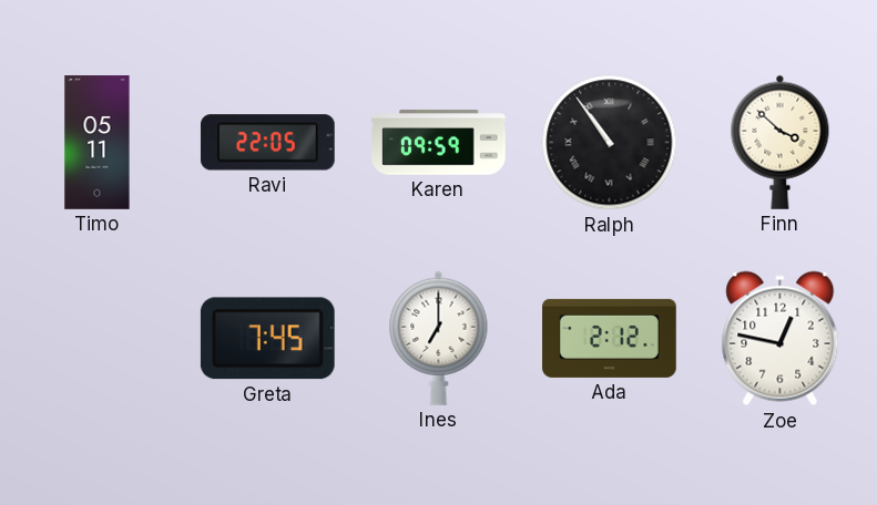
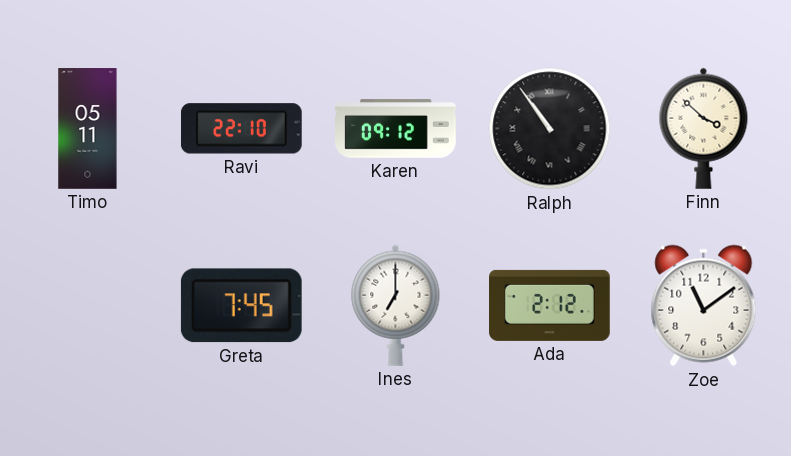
Ravi: 22:05 -> 22:10
Karen: 09:59 -> 09:12
Zoe: 12:47 -> 11:09
